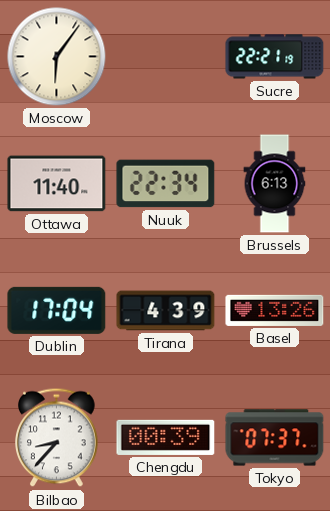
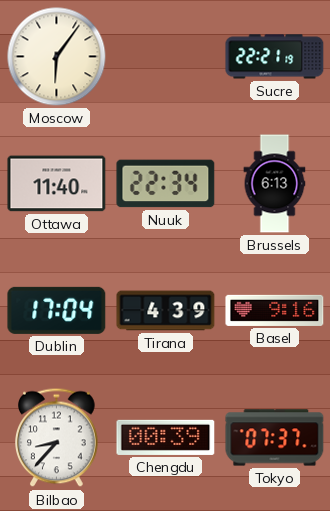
Basel: 13:26 -> 9:16
